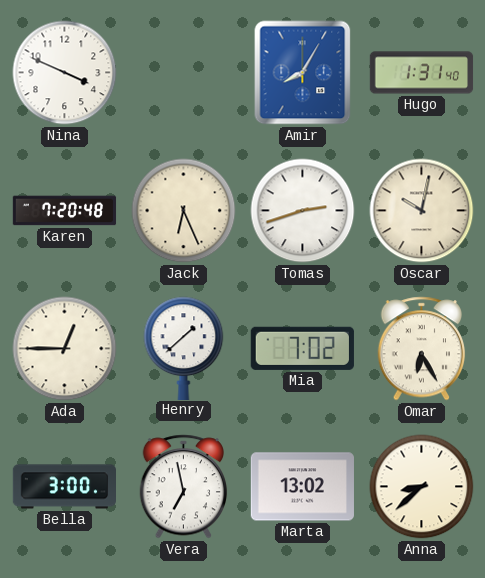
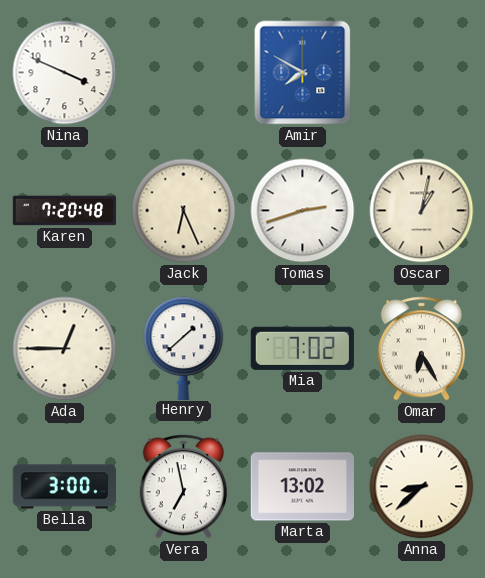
Amir: 8:05 -> 7:50
Hugo: 1:31 -> none
Oscar: 10:02 -> 1:02
